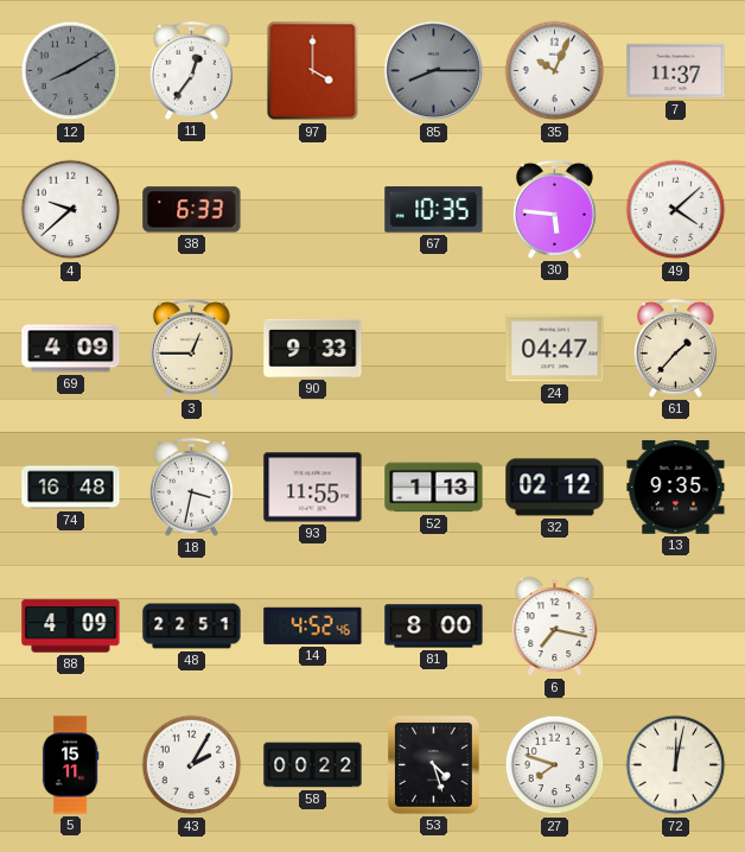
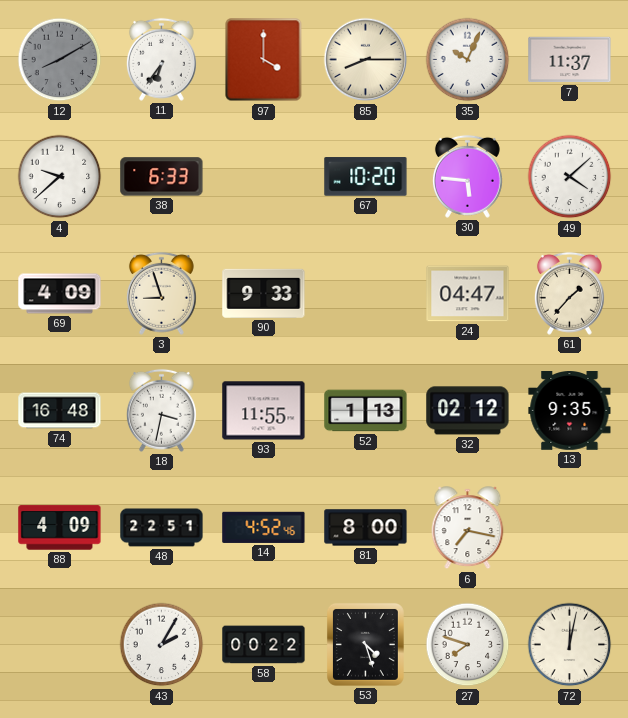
11: 12:36 -> 6:36
85 dial: grey -> cream
67: 10:35 -> 10:20
3: 12:45 -> 8:57
5: 15:11 -> none
